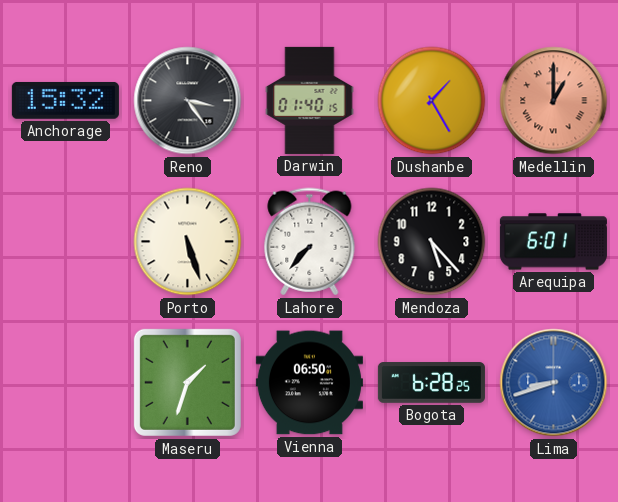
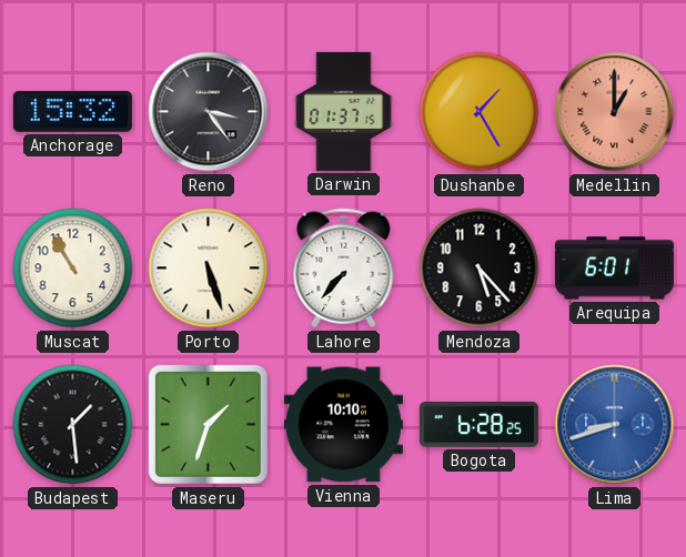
Darwin: 01:40 -> 01:37
Muscat: none -> 10:55
Budapest: none -> 1:29
Vienna: 06:50 -> 10:10
